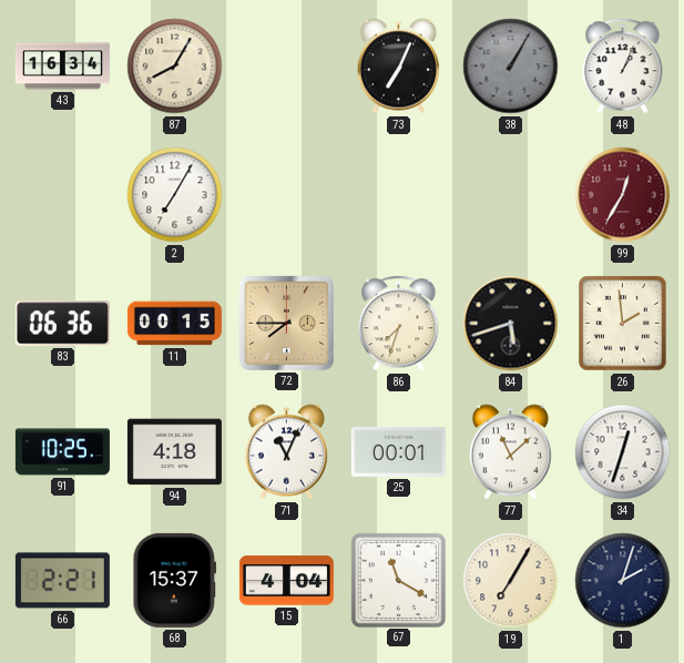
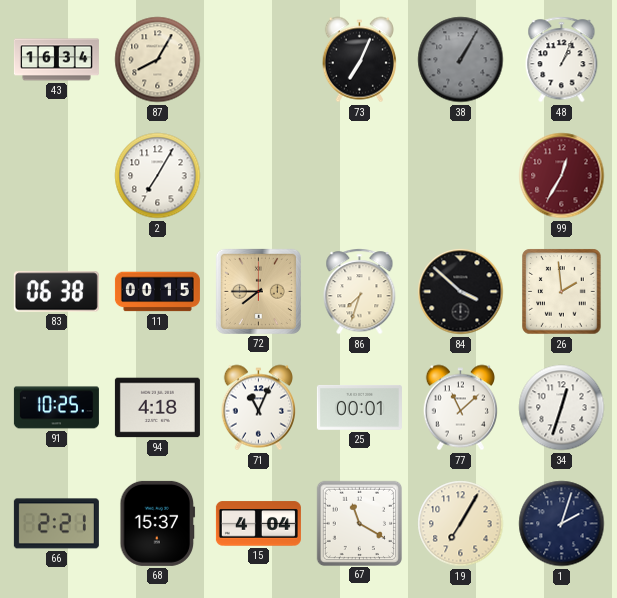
83: 06:36 -> 06:38
84: 5:42 -> 3:52
